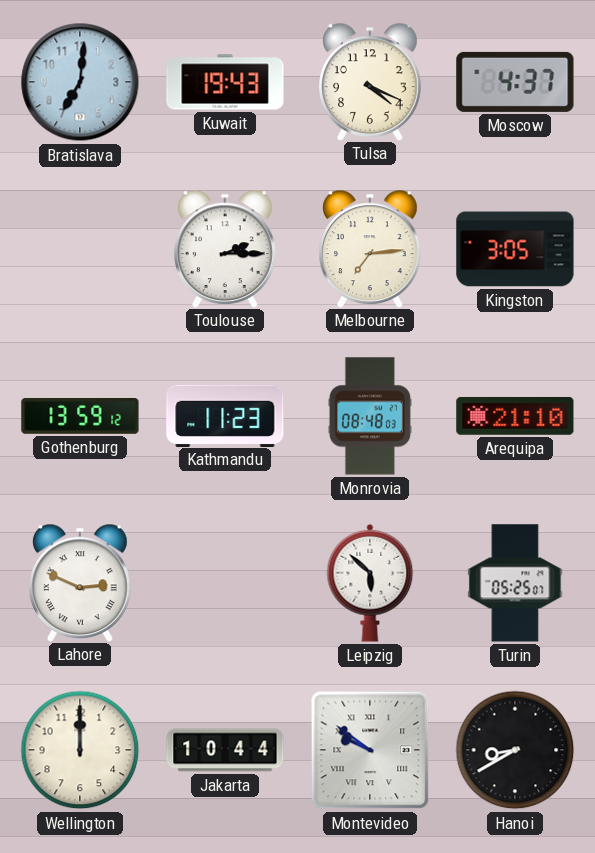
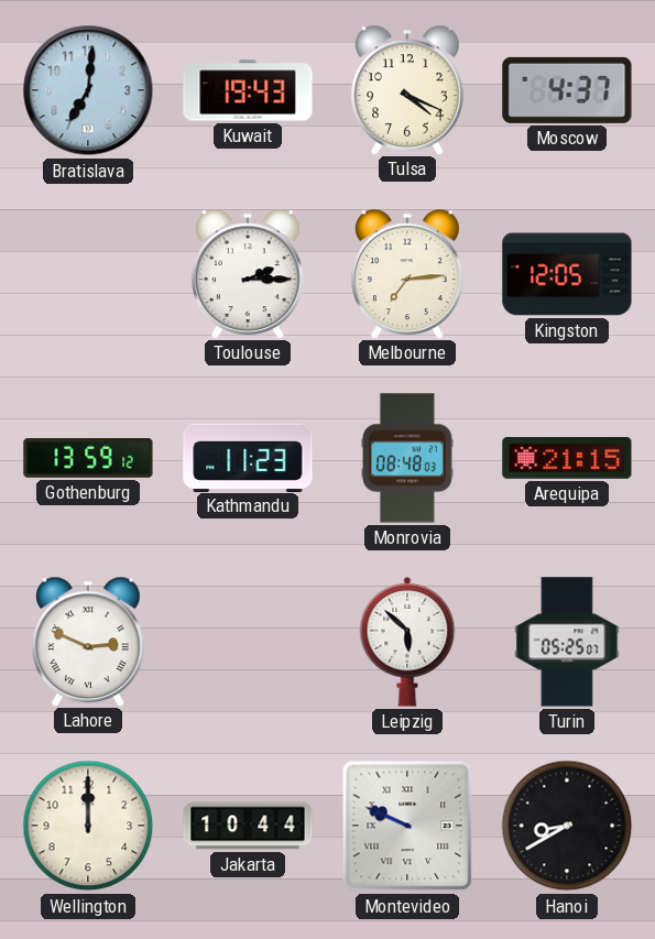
Kingston: 3:05 -> 12:05
Arequipa: 21:10 -> 21:15
Montevideo: 9:51 -> 9:49
